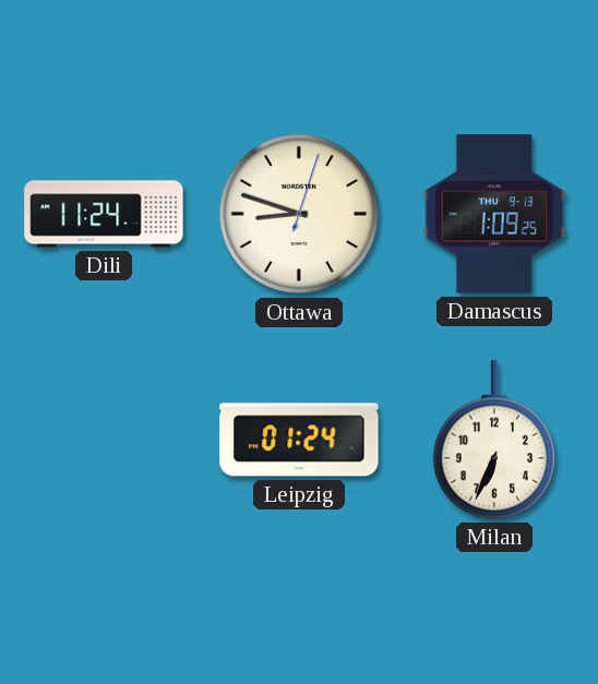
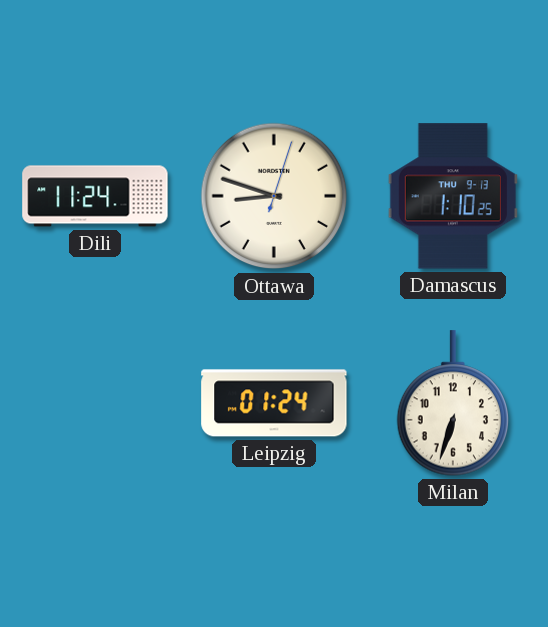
Damascus: 1:09 -> 1:10
Milan: 6:34 -> 6:33
